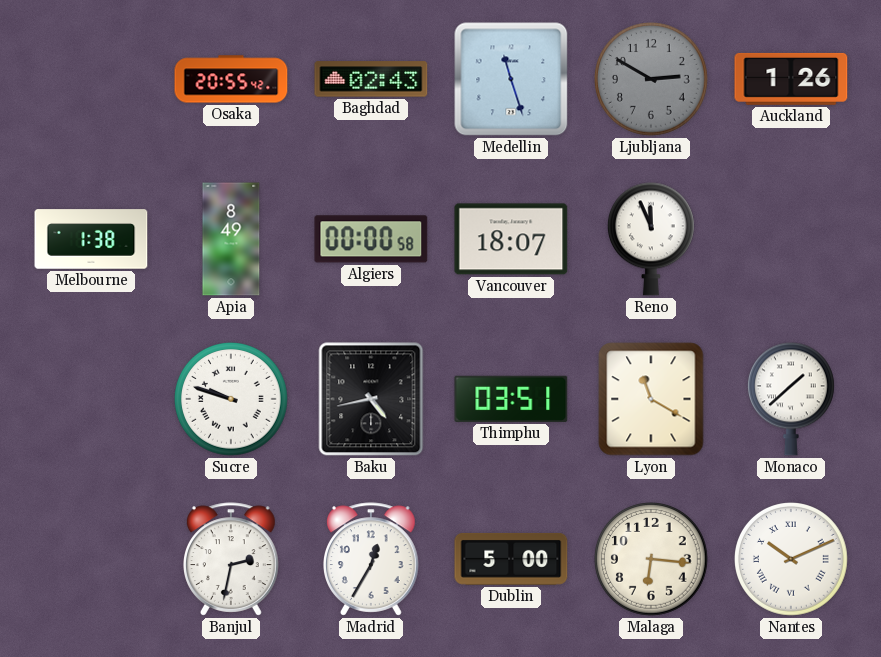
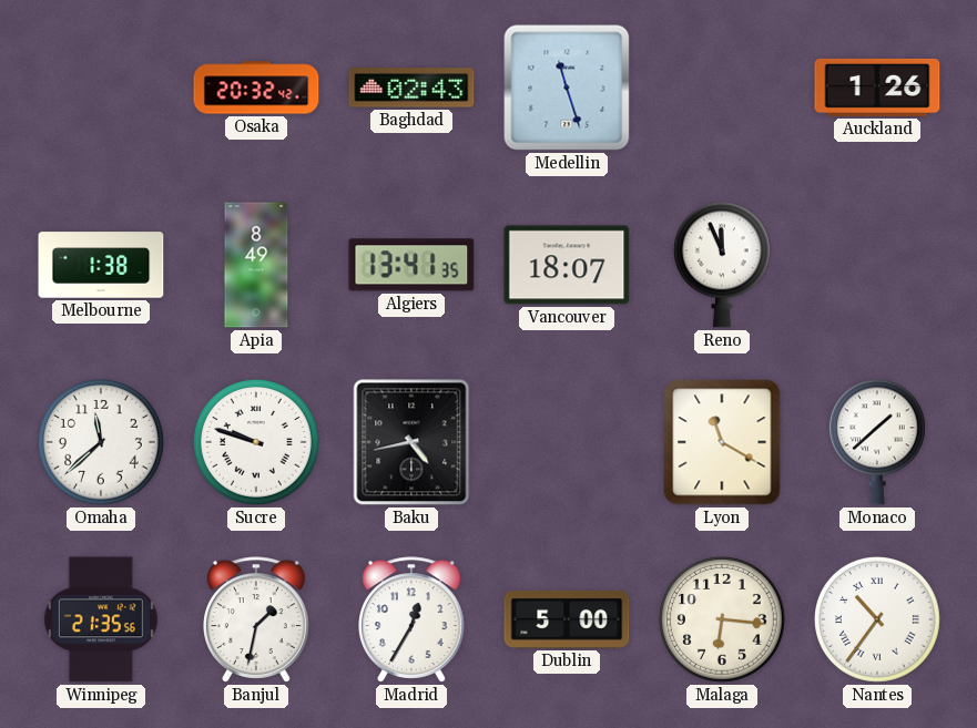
Osaka: 20:55 -> 20:32
Ljubljana: 2:50 -> none
Algiers: 00:00 -> 13:41
Omaha: none -> 11:38
Thimphu: 03:51 -> none
Winnipeg: none -> 21:35
Banjul: 2:32 -> 1:32
Nantes: 10:11 -> 10:36
